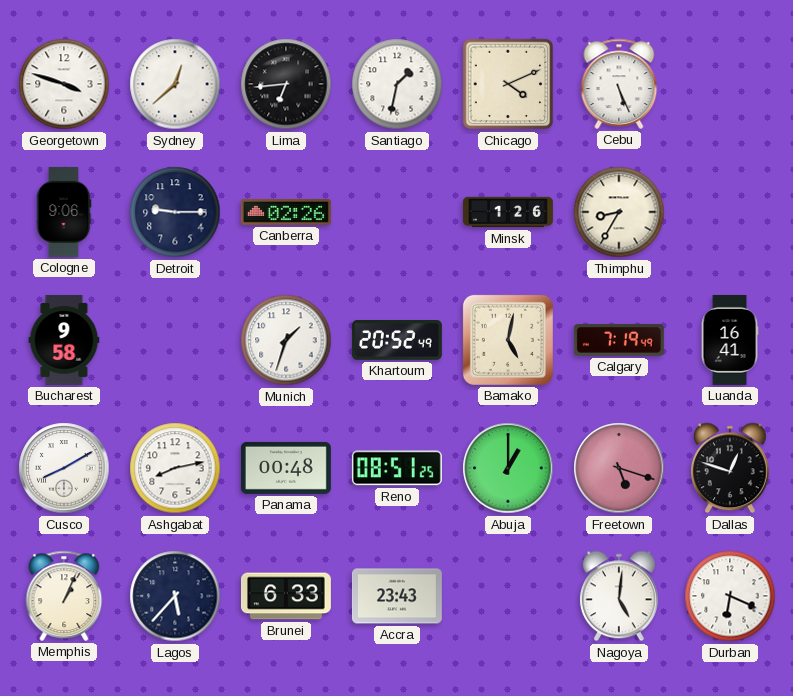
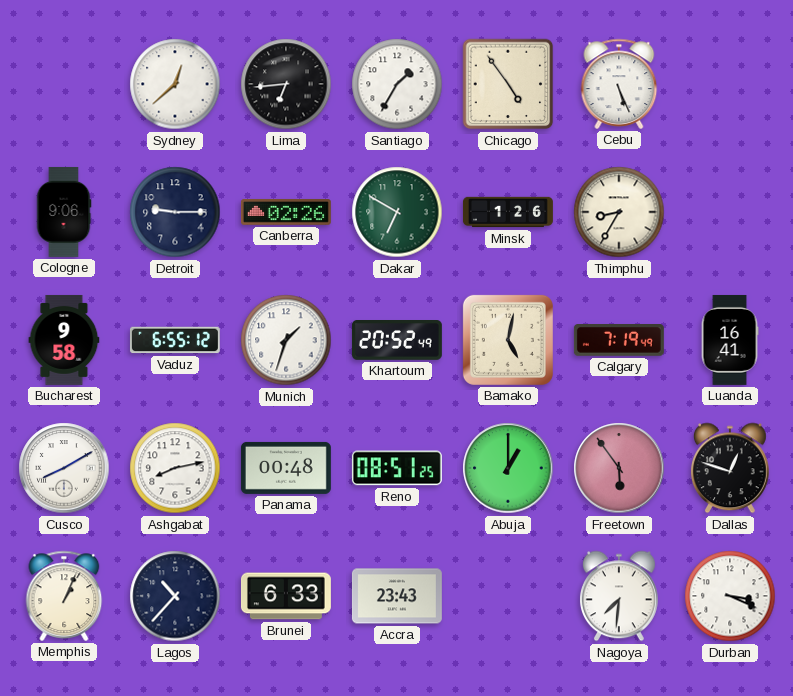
Georgetown: 3:48 -> none
Santiago: 1:32 -> 1:35
Chicago: 4:11 -> 4:54
Dakar: none -> 6:50
Vaduz: none -> 6:55
Freetown: 5:18 -> 5:54
Lagos: 5:37 -> 10:37
Nagoya: 5:01 -> 7:31
Durban: 6:19 -> 3:19
